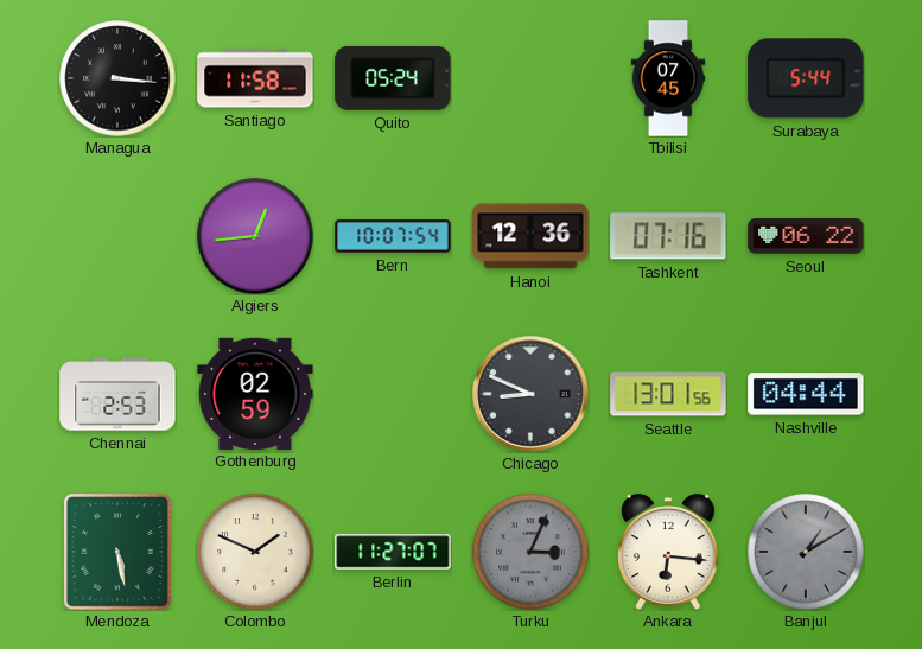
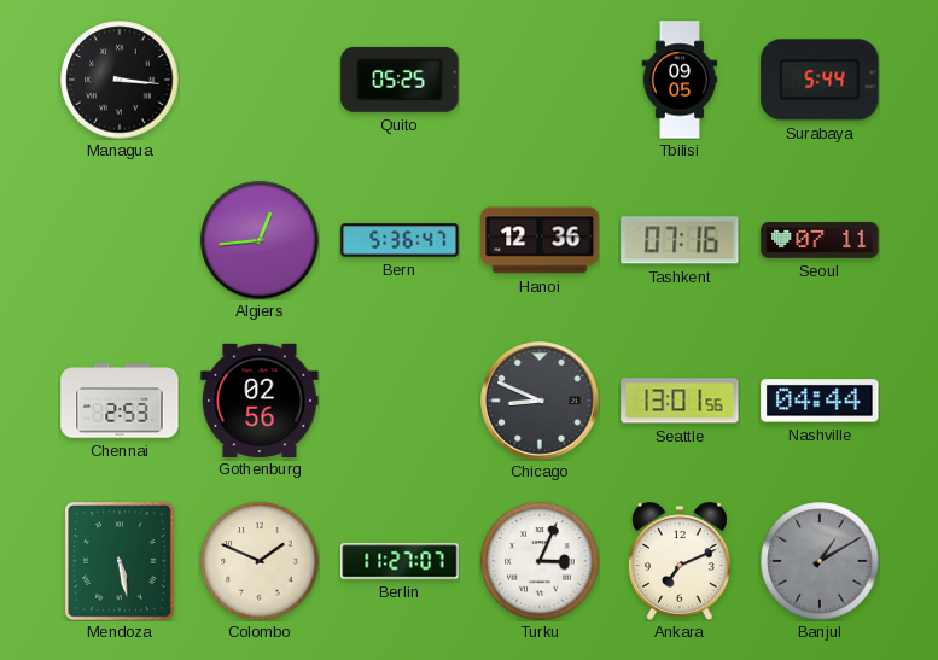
Santiago: 11:58 -> none
Quito: 05:24 -> 05:25
Tbilisi: 07:45 -> 09:05
Bern: 10:07 -> 5:36
Seoul: 06:22 -> 07:11
Gothenburg: 02:59 -> 02:56
Turku dial: grey -> white
Ankara: 6:16 -> 7:11
